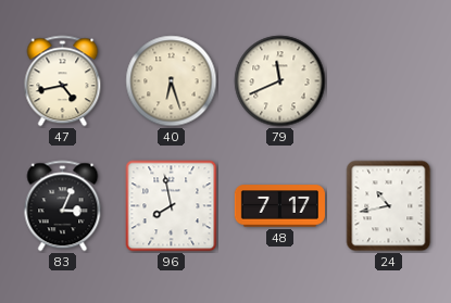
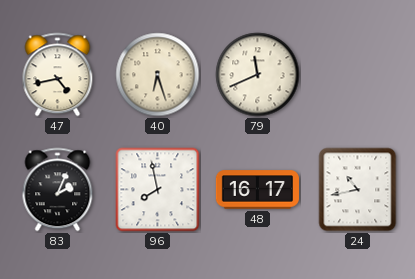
83: 3:04 -> 2:04
48: 7:17 -> 16:17
